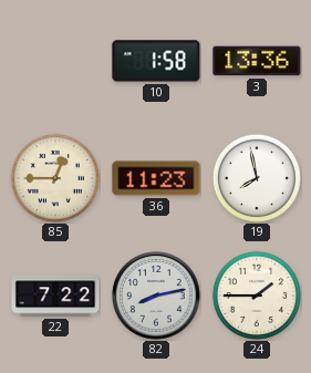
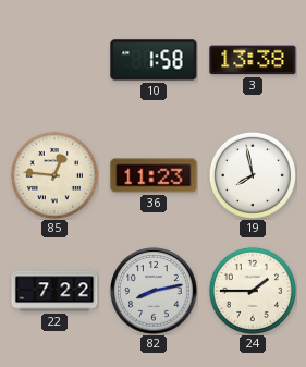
3: 13:36 -> 13:38
85: 12:45 -> 12:46
